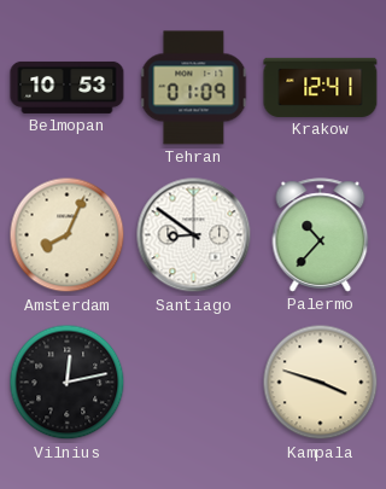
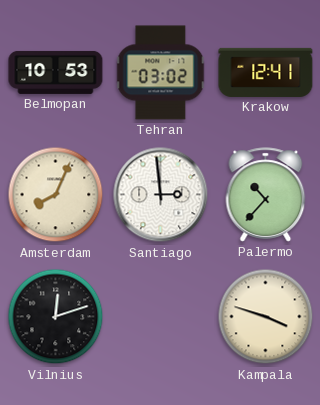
Tehran: 01:09 -> 03:02
Santiago: 8:51 -> 2:59
Vilnius: 12:13 -> 12:12
